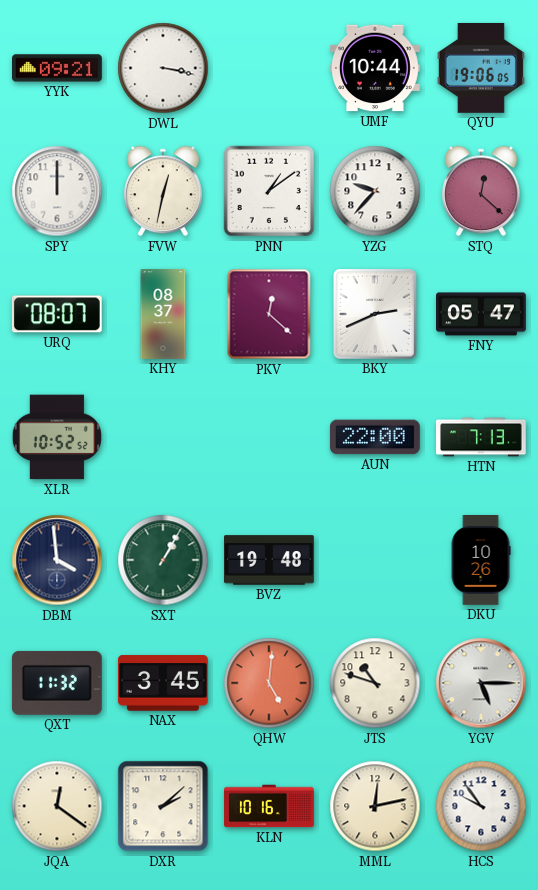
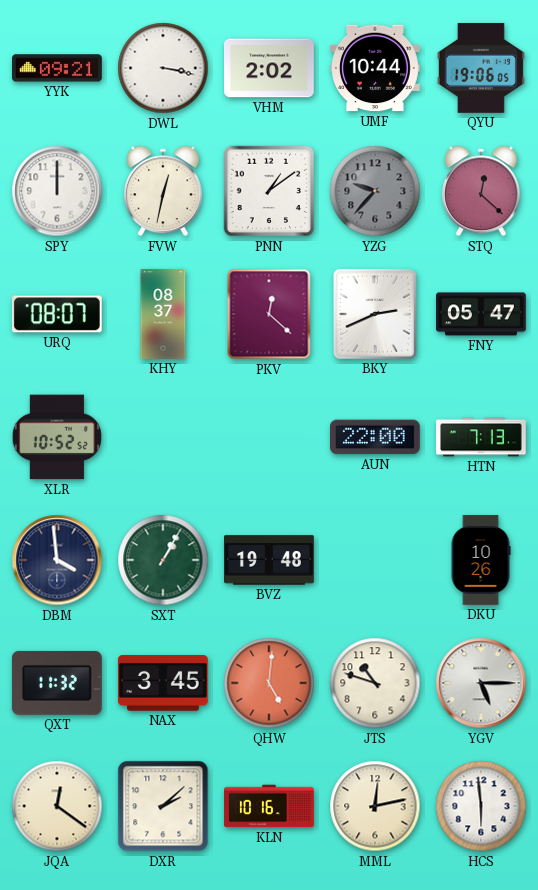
VHM: none -> 2:02
YZG dial: white -> grey
HCS: 9:54 -> 5:59
